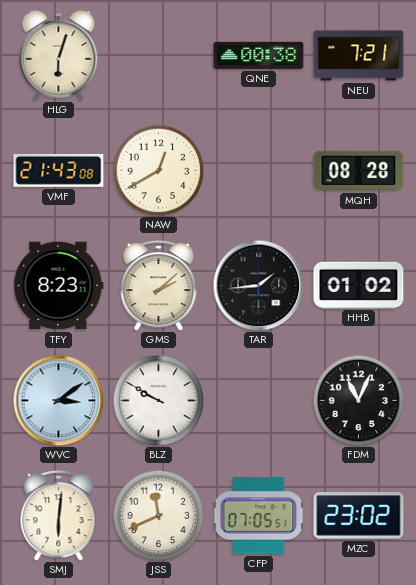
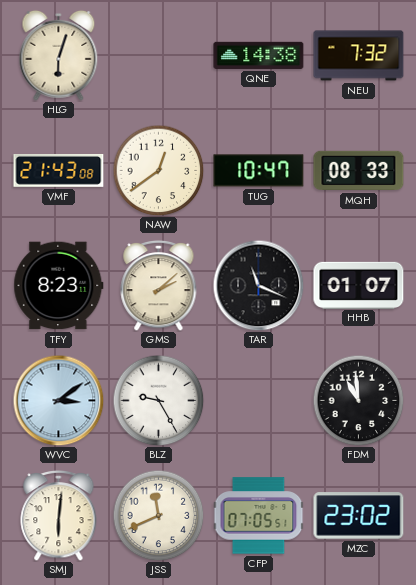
QNE: 00:38 -> 14:38
NEU: 7:21 -> 7:32
NAW: 12:40 -> 12:39
TUG: none -> 10:47
MQH: 08:28 -> 08:33
TAR: 1:44 -> 11:19
HHB: 01:02 -> 01:07
BLZ: 9:50 -> 9:25
FDM: 11:04 -> 10:59
